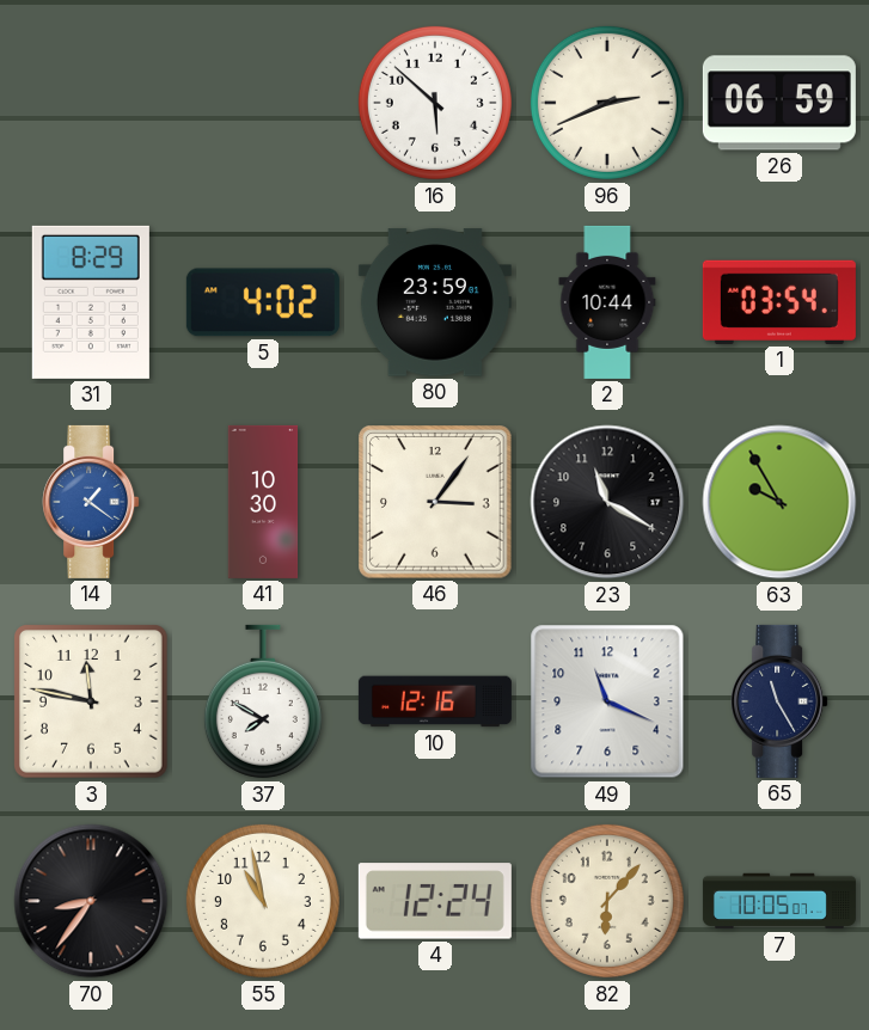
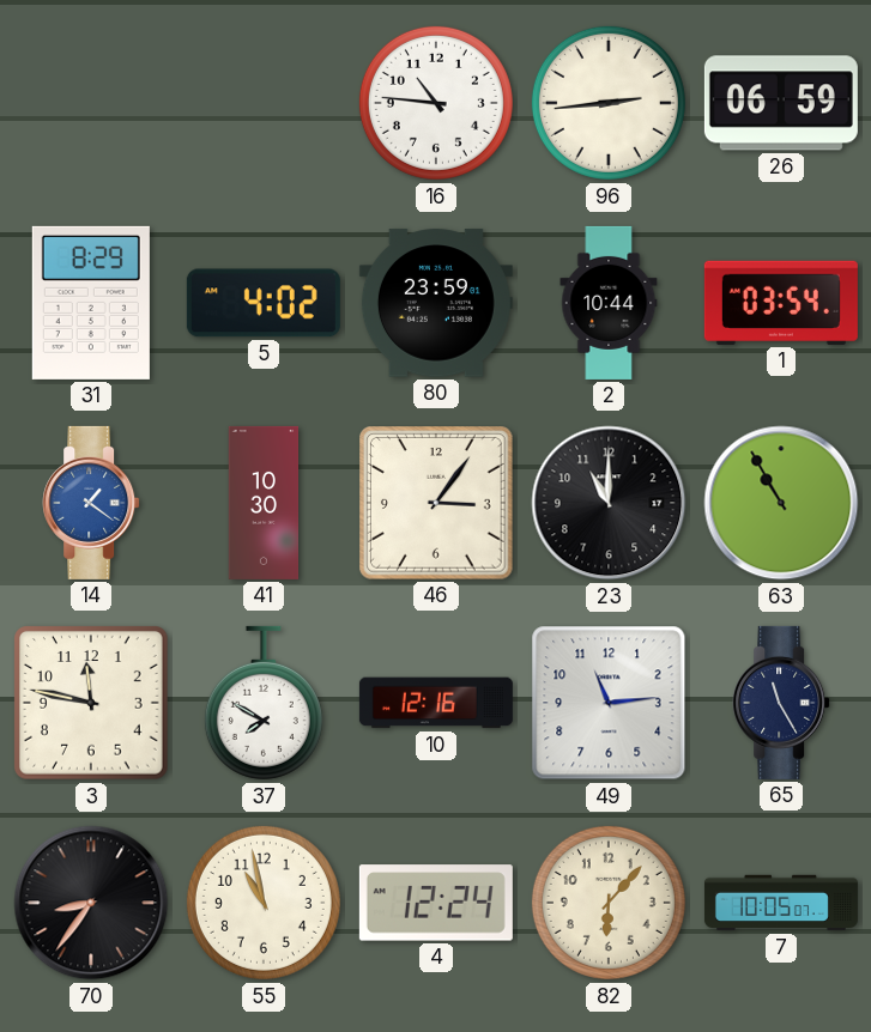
16: 5:52 -> 10:46
96: 2:41 -> 2:44
23: 11:20 -> 11:00
63: 9:55 -> 10:55
49: 11:19 -> 11:14
